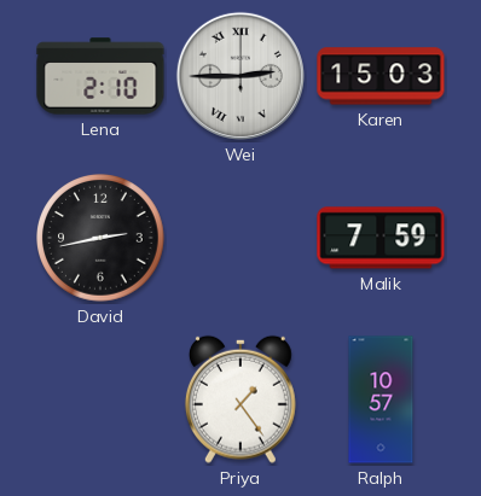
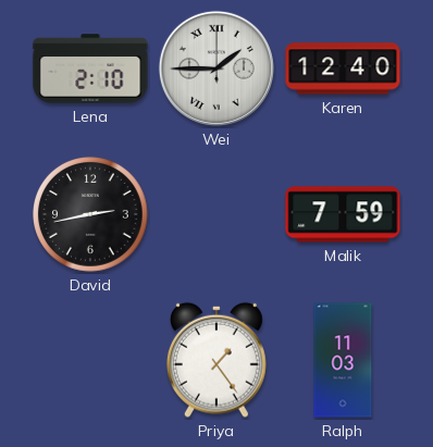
Wei: 2:45 -> 1:45
Karen: 15:03 -> 12:40
Ralph: 10:57 -> 11:03
